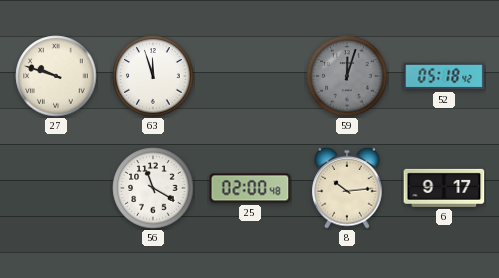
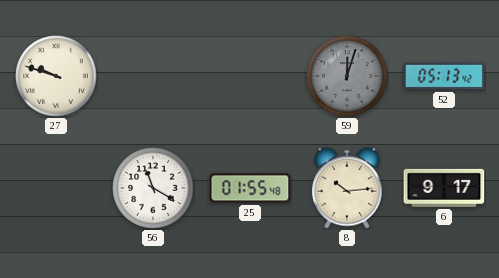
63: 11:57 -> none
52: 05:18 -> 05:13
25: 02:00 -> 01:55
